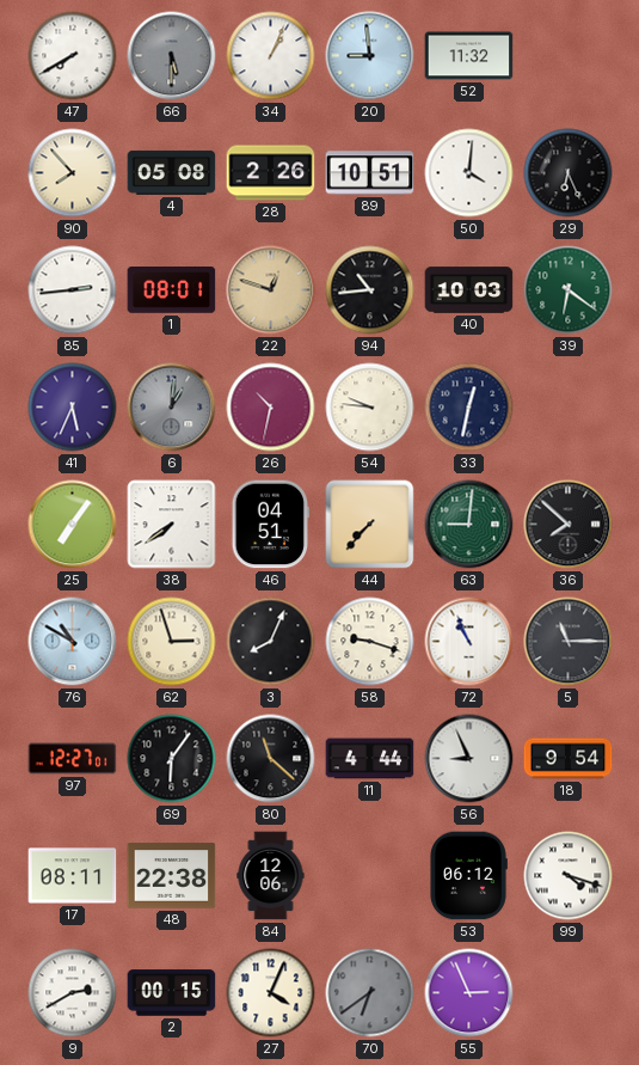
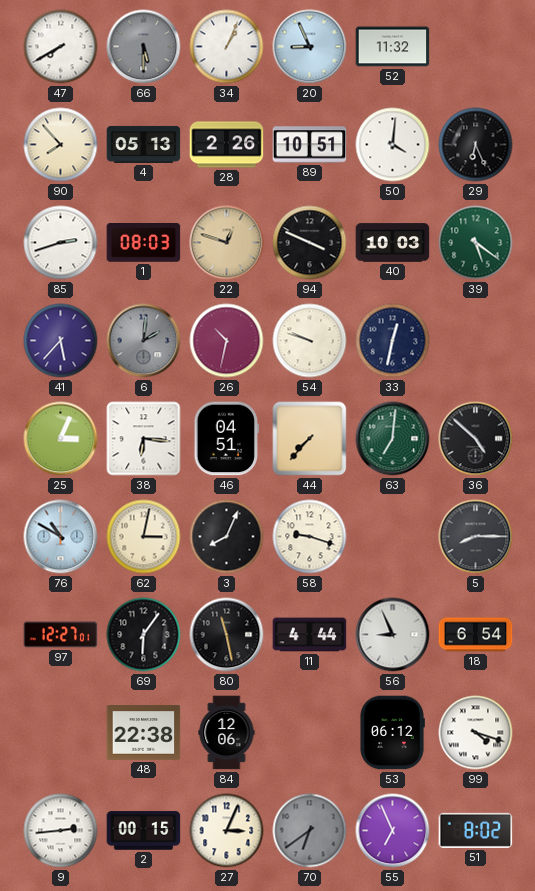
20: 8:59 -> 8:56
4: 05:08 -> 05:13
85: 2:44 -> 2:42
1: 08:01 -> 08:03
94: 10:44 -> 3:49
39: 6:21 -> 5:21
41: 5:34 -> 5:37
6: 1:01 -> 2:01
54: 9:46 -> 9:48
25: 7:06 -> 3:04
38: 7:39 -> 6:16
63: 9:01 -> 7:01
36: 7:52 -> 4:52
62: 2:57 -> 3:02
72: 10:56 -> none
5: 11:15 -> 8:15
80: 11:22 -> 11:28
18: 9:54 -> 6:54
17: 08:11 -> none
9: 2:40 -> 2:44
27: 4:04 -> 3:04
55: 2:56 -> 6:56
51: none -> 8:02
